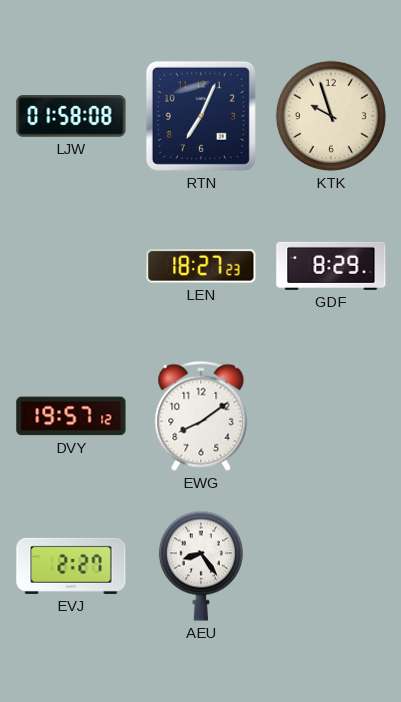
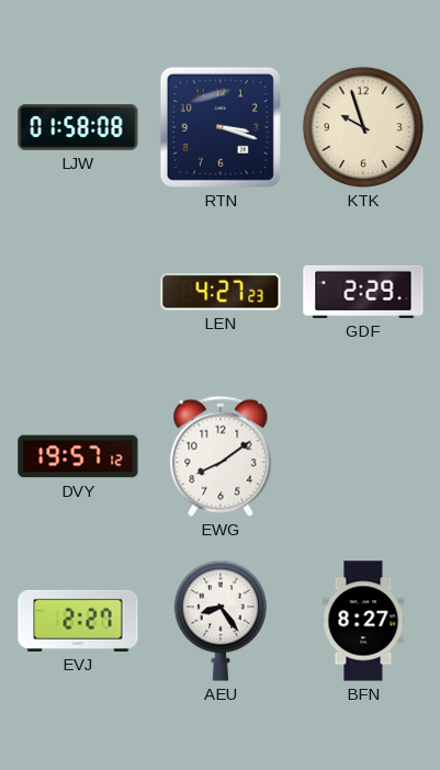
RTN: 7:04 -> 3:18
LEN: 18:27 -> 4:27
GDF: 8:29 -> 2:29
BFN: none -> 8:27
